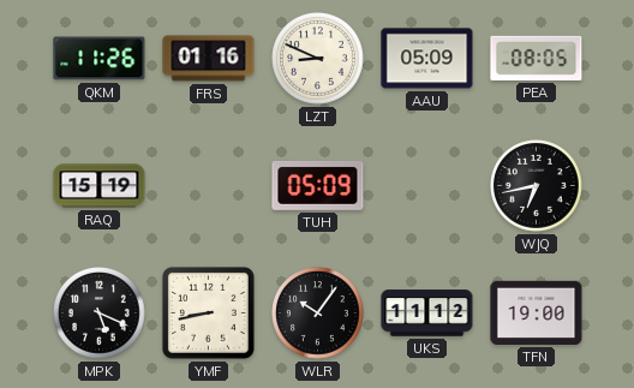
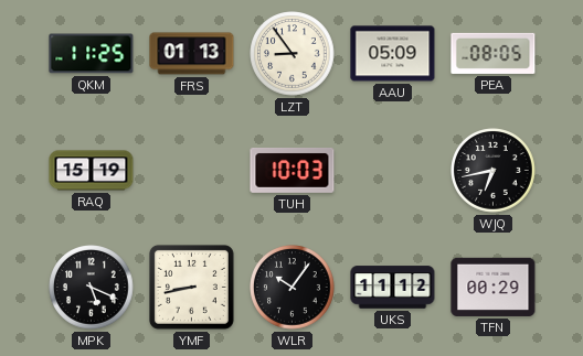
QKM: 11:26 -> 11:25
FRS: 01:16 -> 01:13
LZT: 8:49 -> 8:54
TUH: 05:09 -> 10:03
TFN: 19:00 -> 00:29
